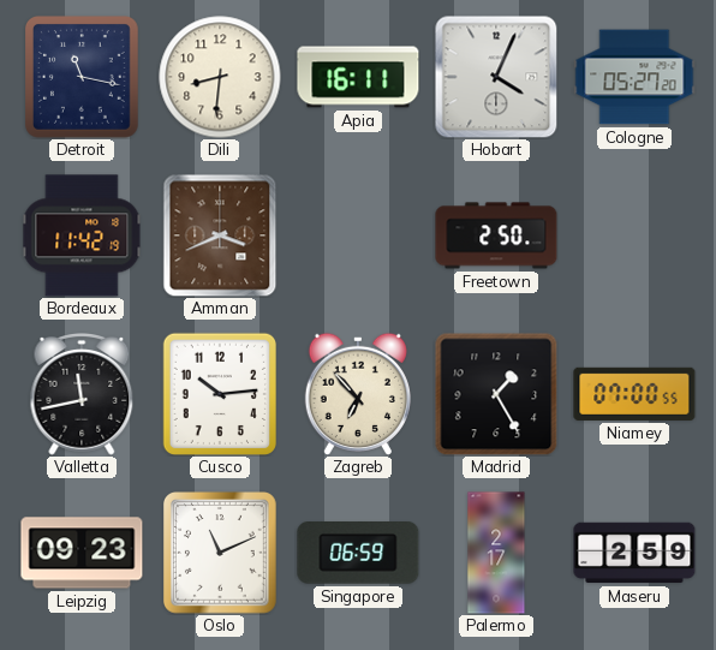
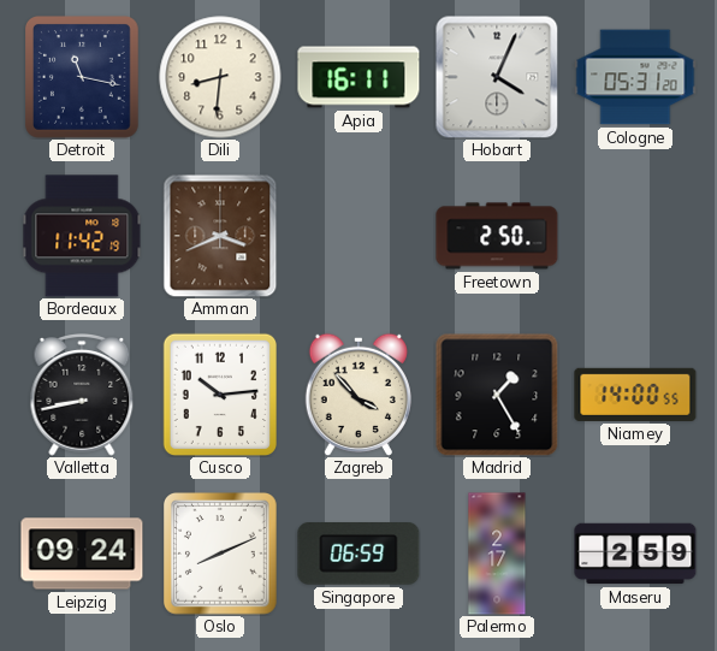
Cologne: 05:27 -> 05:31
Valletta: 11:43 -> 8:43
Zagreb: 6:53 -> 3:53
Niamey: 07:00 -> 14:00
Leipzig: 09:23 -> 09:24
Oslo: 11:11 -> 8:11
